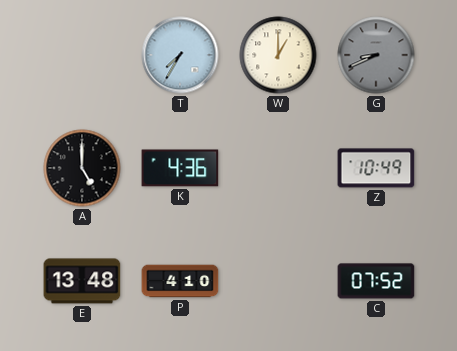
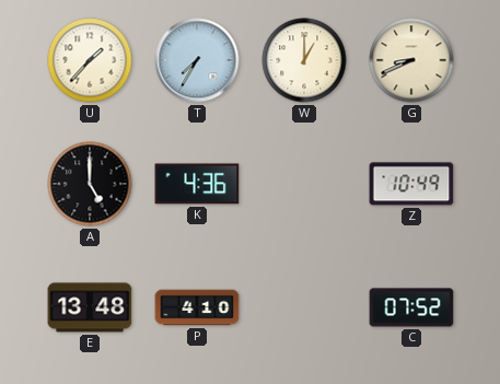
U: none -> 1:37
G dial: grey -> cream
